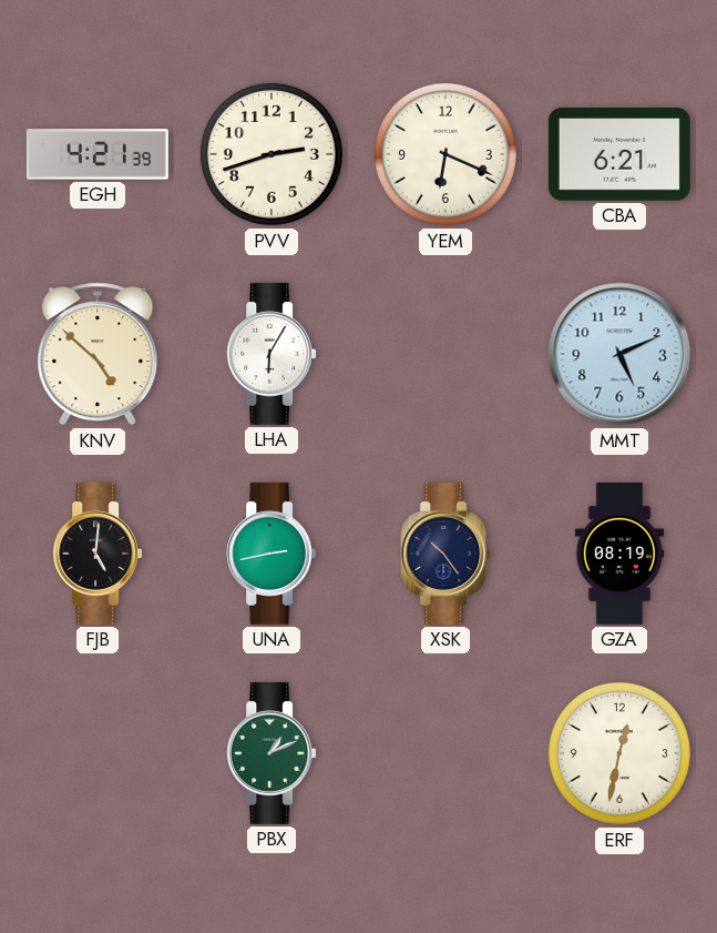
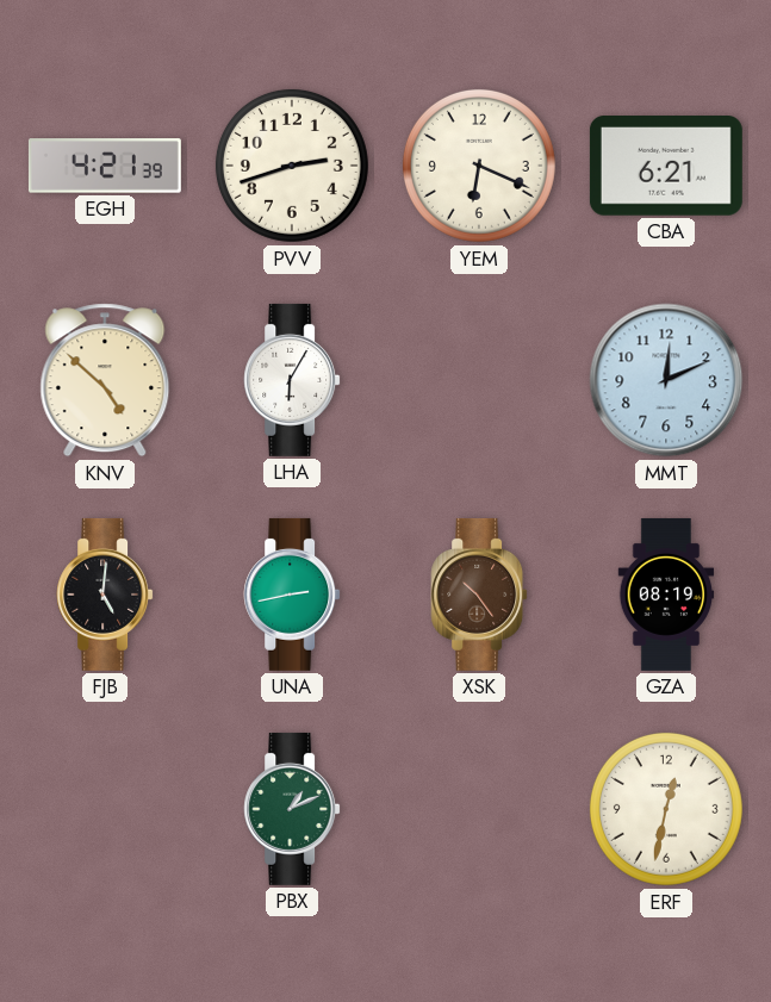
MMT: 5:11 -> 12:11
XSK dial: navy -> brown
